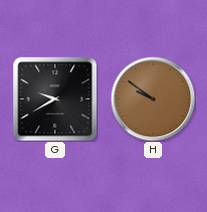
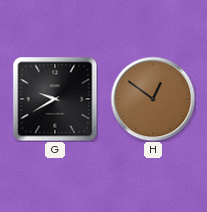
H: 9:51 -> 12:51
